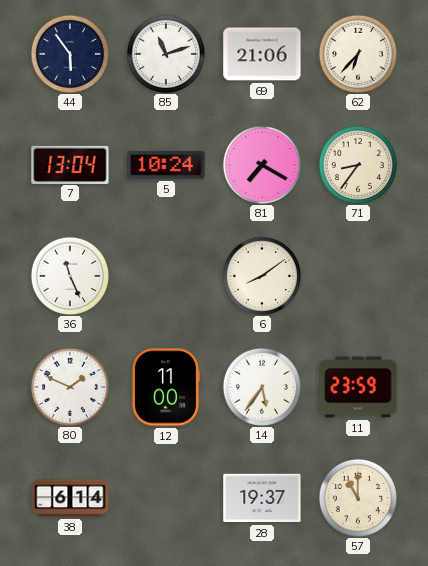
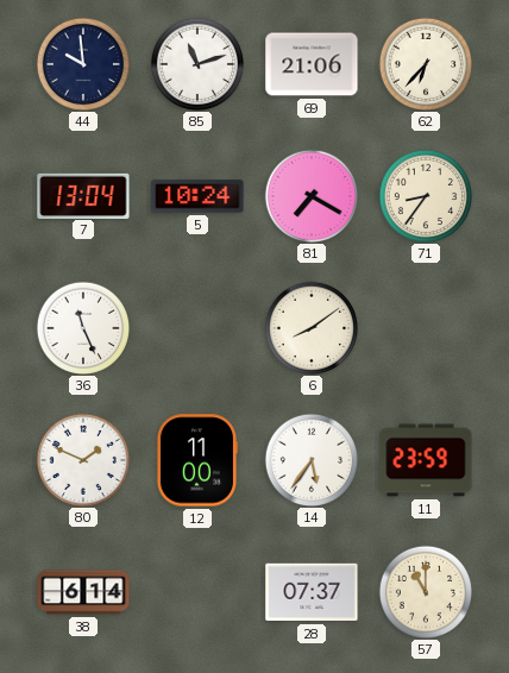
44: 5:54 -> 9:59
28: 19:37 -> 07:37
